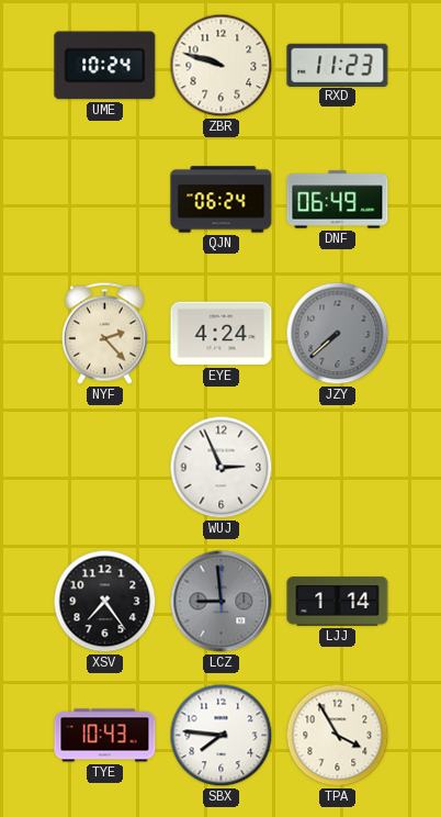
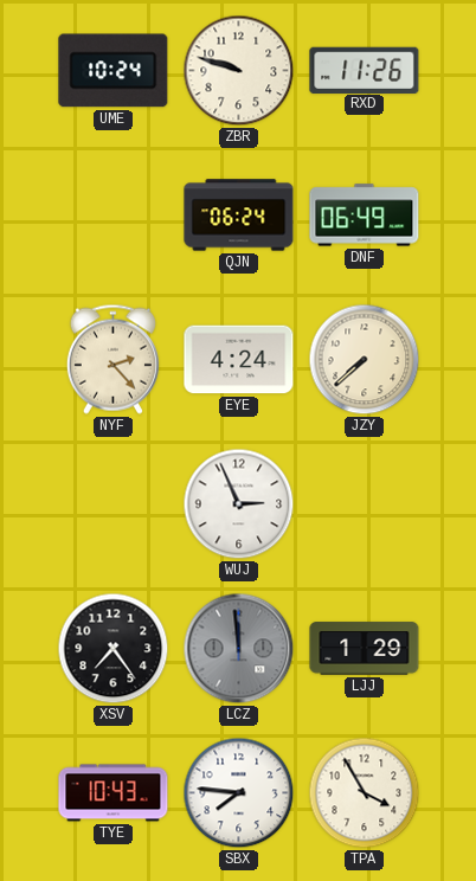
RXD: 11:23 -> 11:26
JZY dial: grey -> cream
LCZ: 8:59 -> 11:59
LJJ: 1:14 -> 1:29
